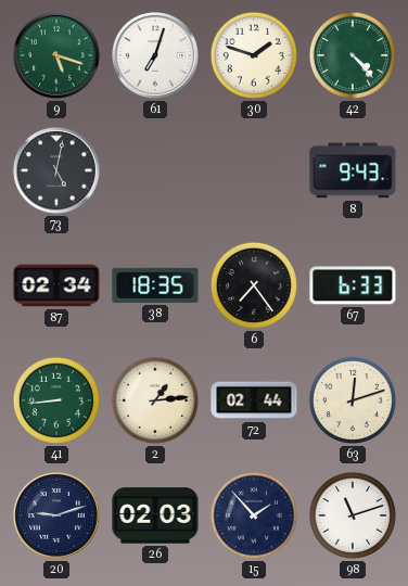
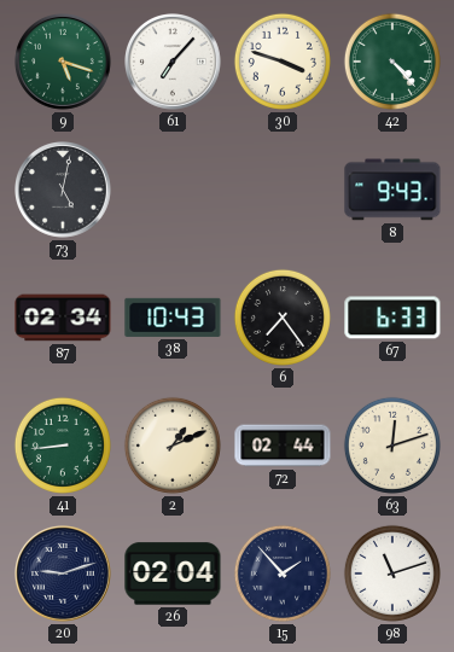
61: 7:03 -> 7:07
30: 1:48 -> 3:48
38: 18:35 -> 10:43
2: 1:14 -> 1:11
26: 02:03 -> 02:04
